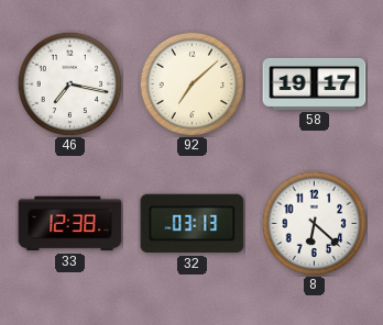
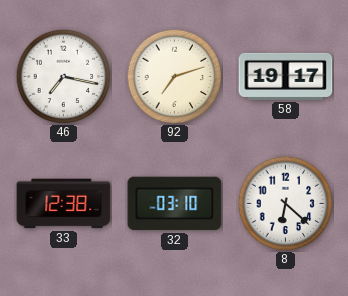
92: 7:08 -> 7:12
32: 03:13 -> 03:10
